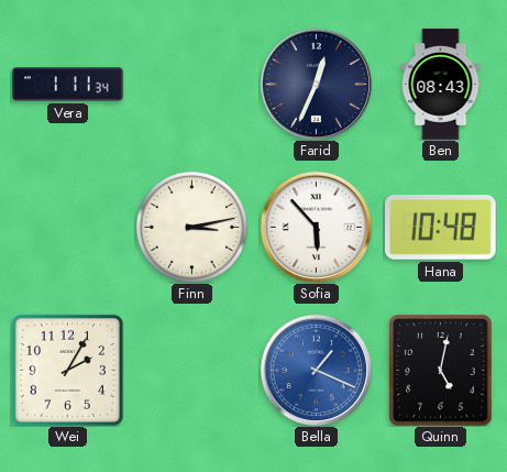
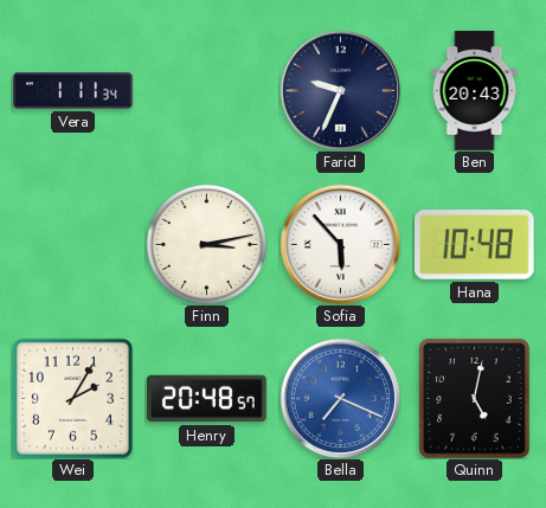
Farid: 12:34 -> 9:34
Ben: 08:43 -> 20:43
Henry: none -> 20:48
Bella: 1:19 -> 7:19
